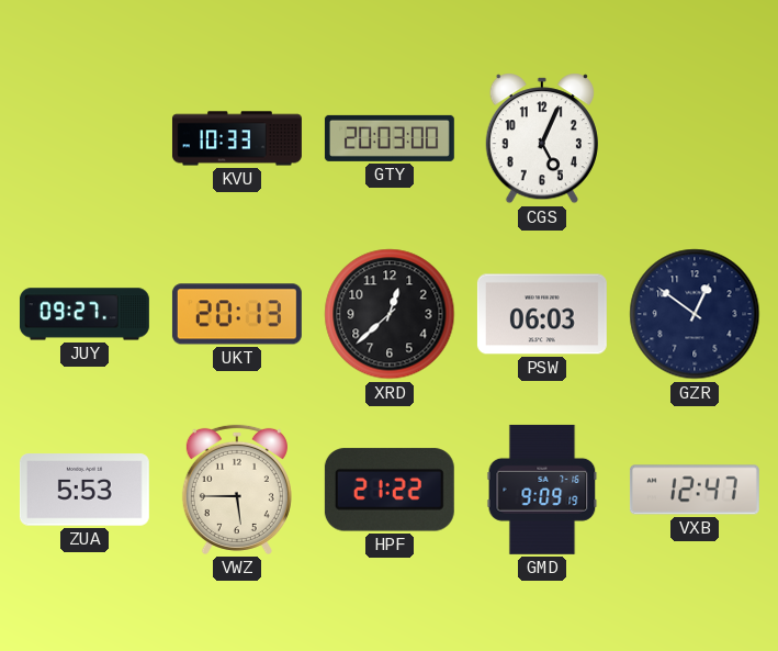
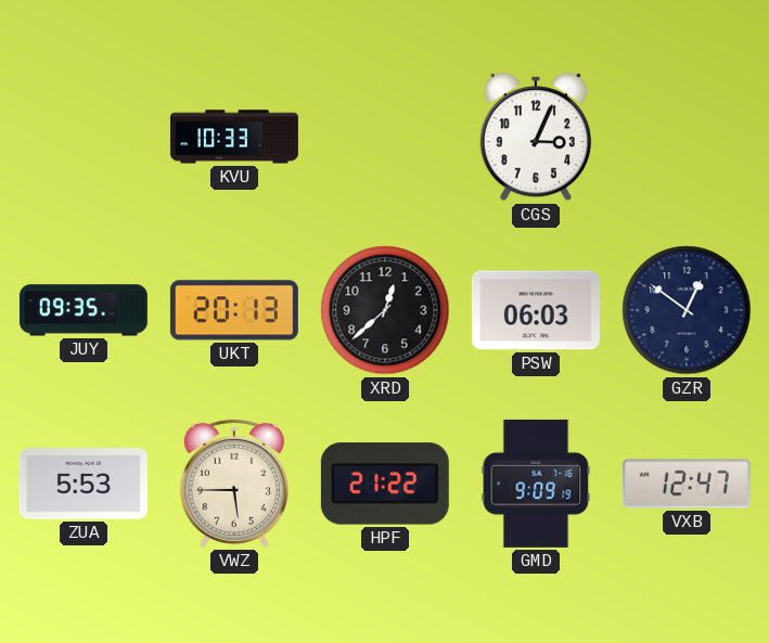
GTY: 20:03 -> none
CGS: 5:04 -> 3:04
JUY: 09:27 -> 09:35
